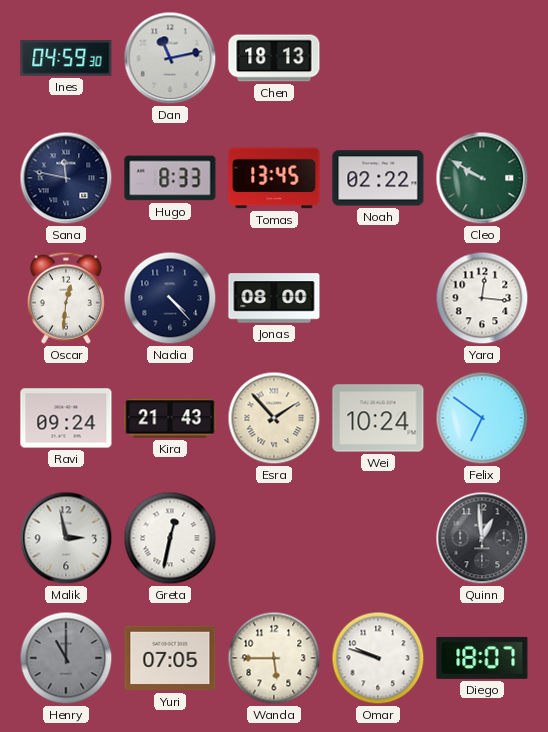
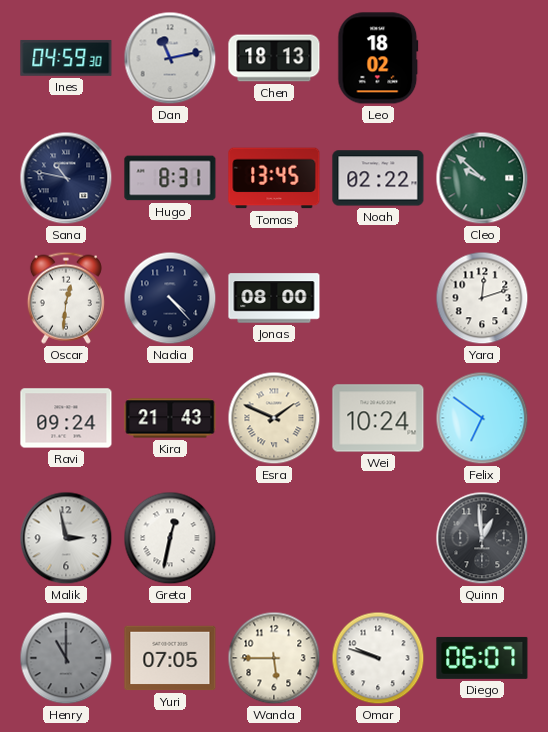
Leo: none -> 18:02
Sana: 11:47 -> 10:47
Hugo: 8:33 -> 8:31
Cleo: 9:50 -> 9:52
Yara: 12:16 -> 12:12
Esra: 1:53 -> 1:49
Diego: 18:07 -> 06:07
